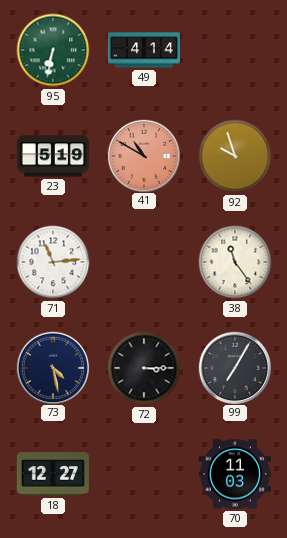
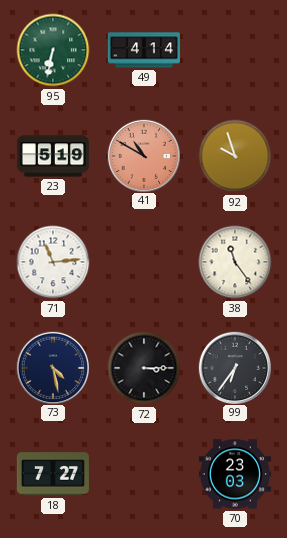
99: 7:05 -> 6:36
18: 12:27 -> 7:27
70: 11:03 -> 23:03
